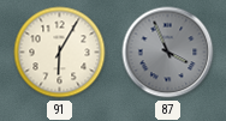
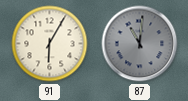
87: 3:56 -> 11:01
